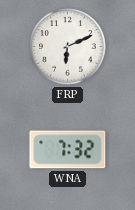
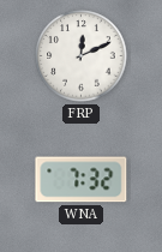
FRP: 6:11 -> 12:11
